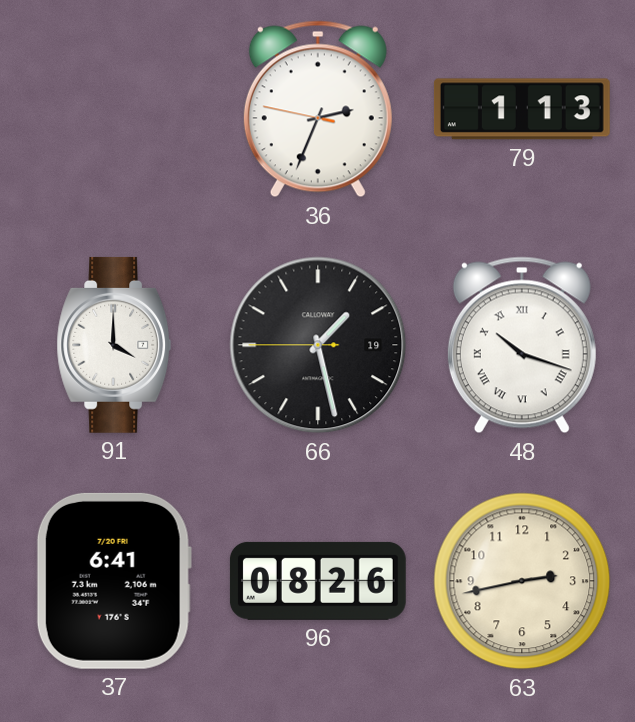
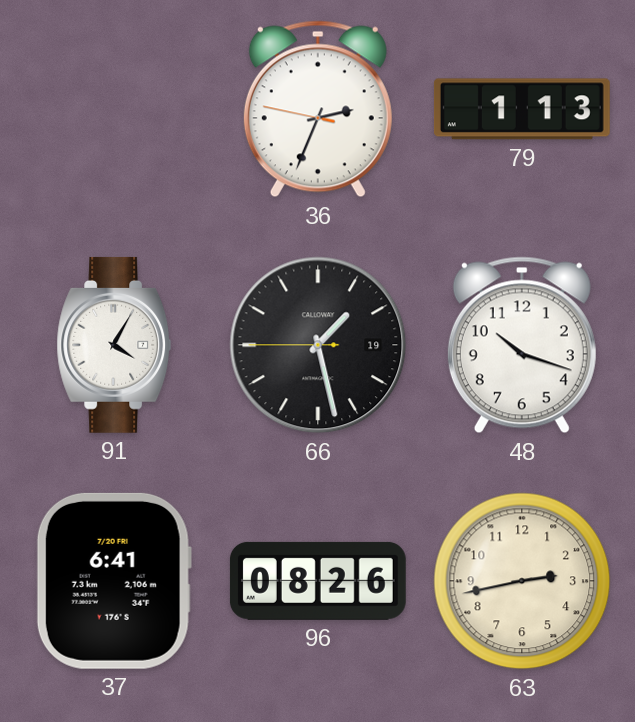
91: 4:00 -> 4:05
48 numerals: Roman -> Arabic
